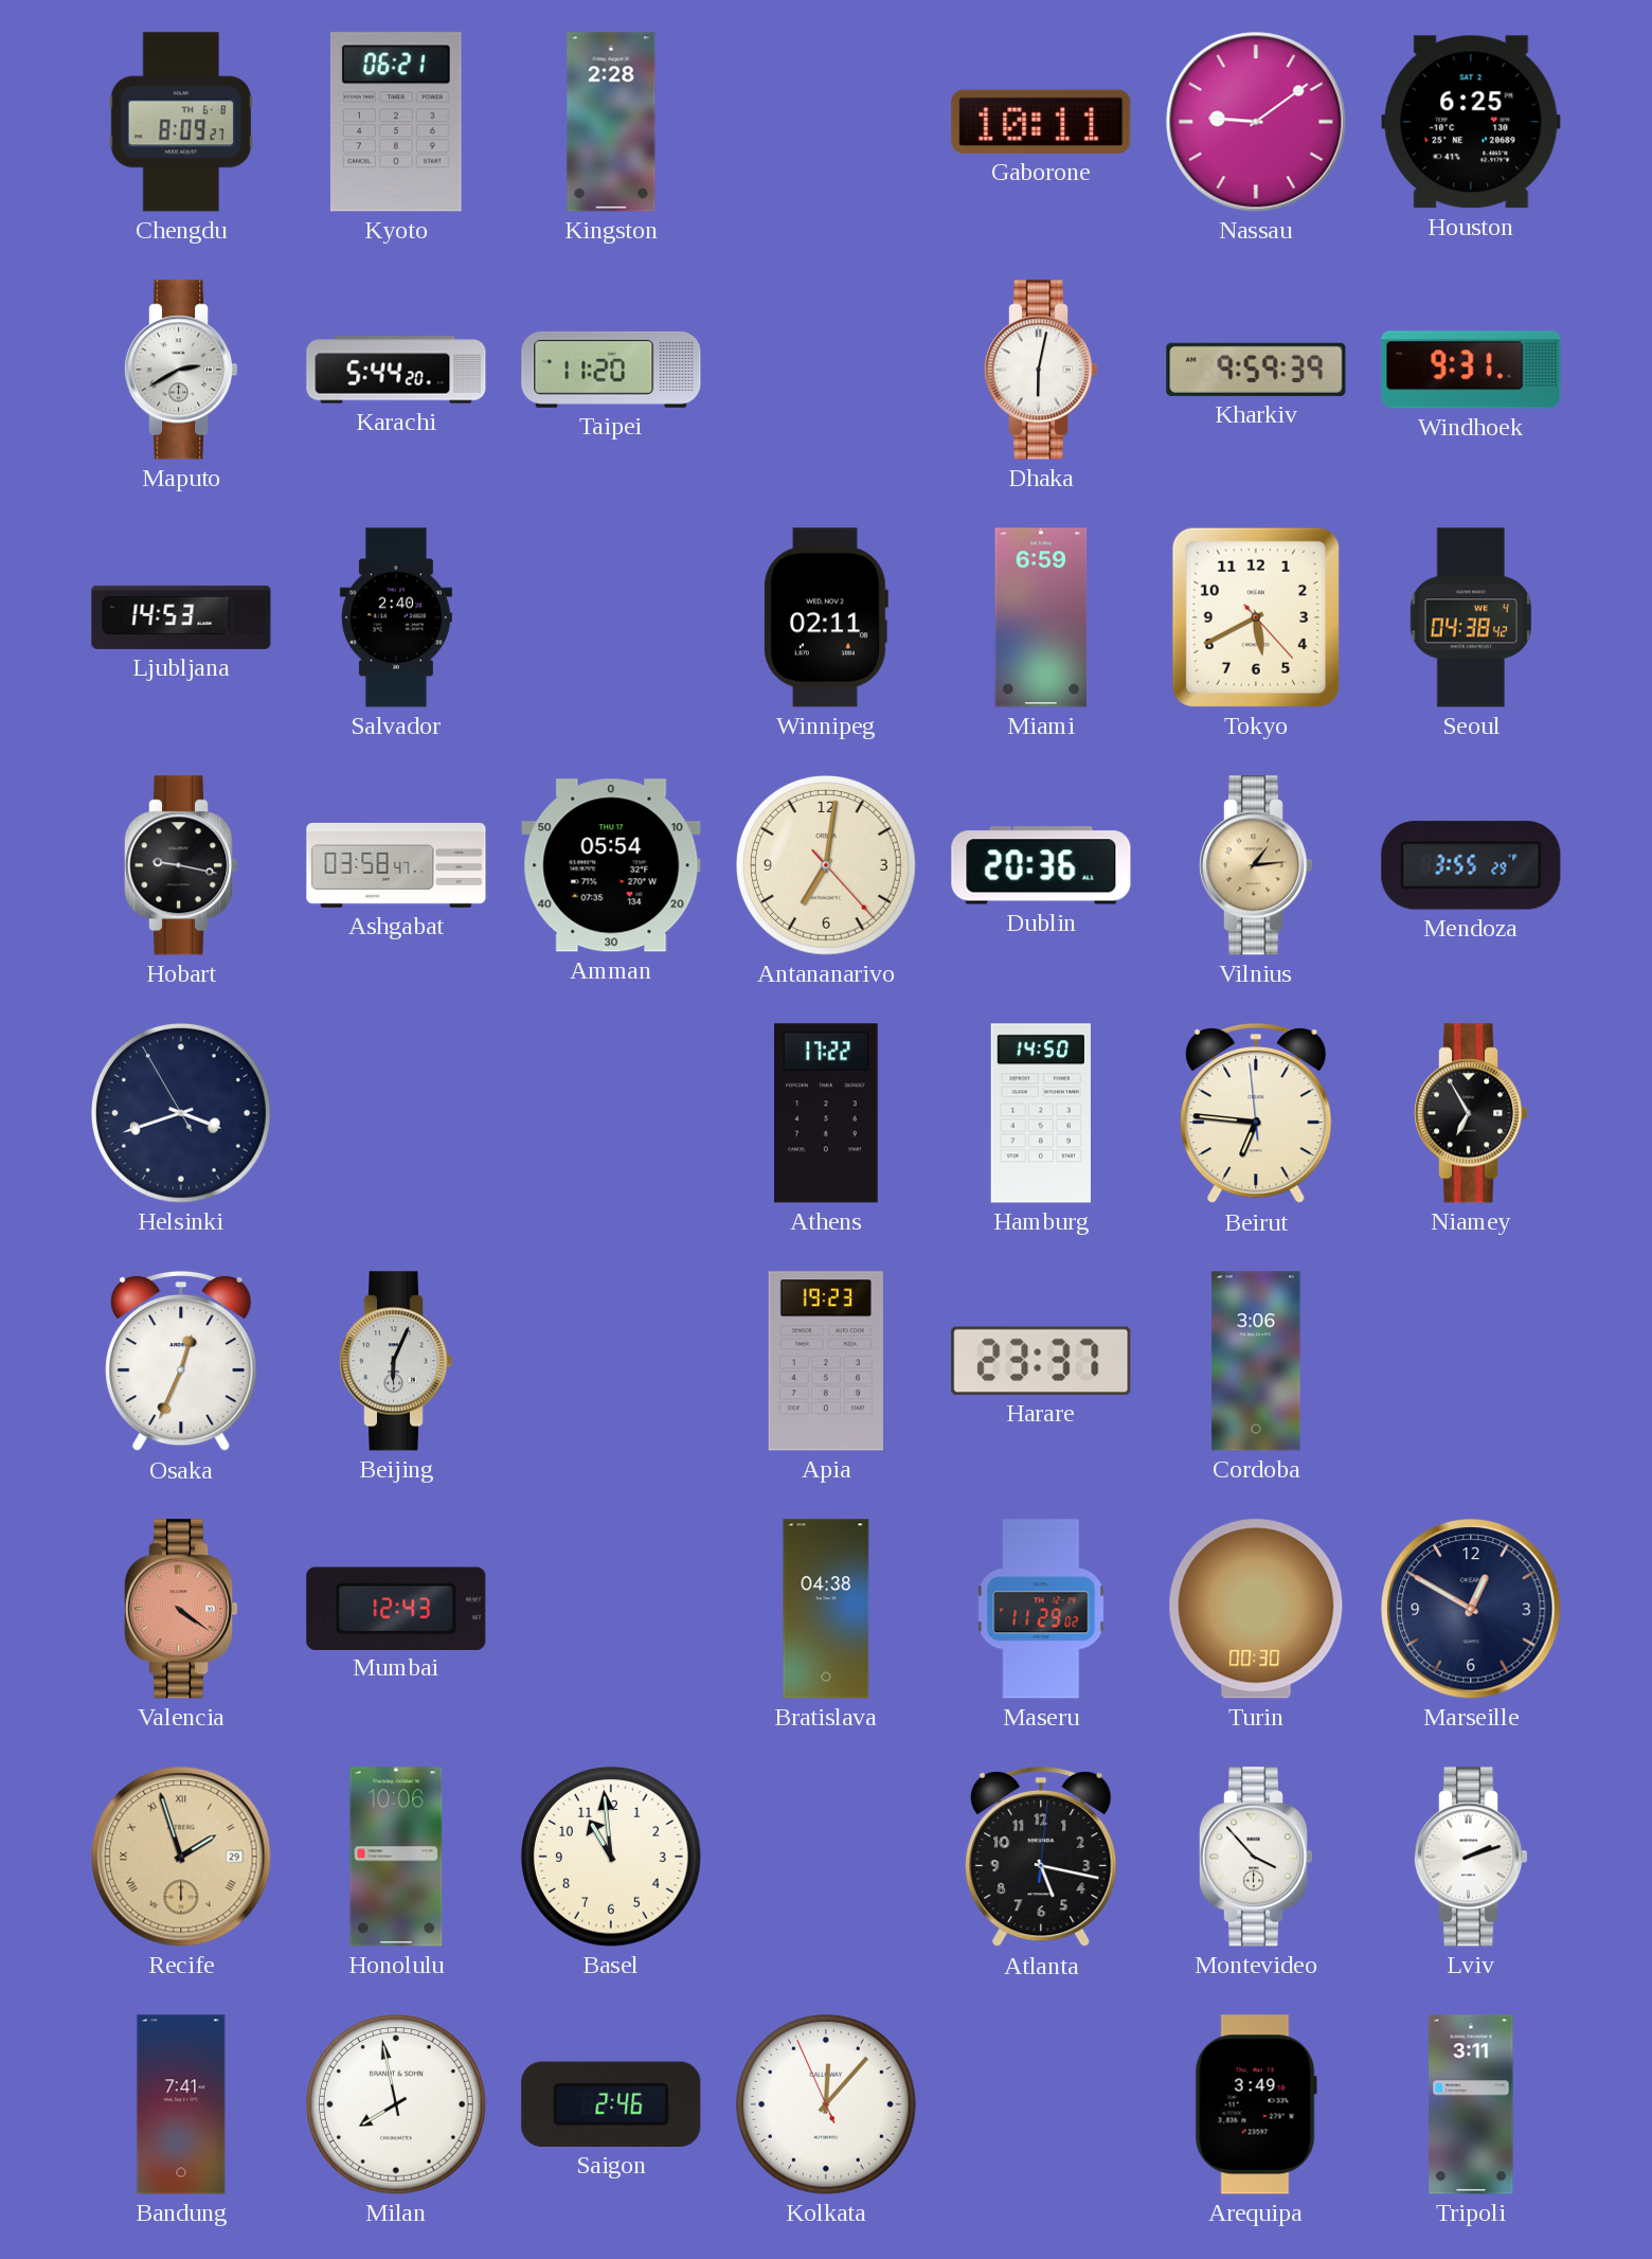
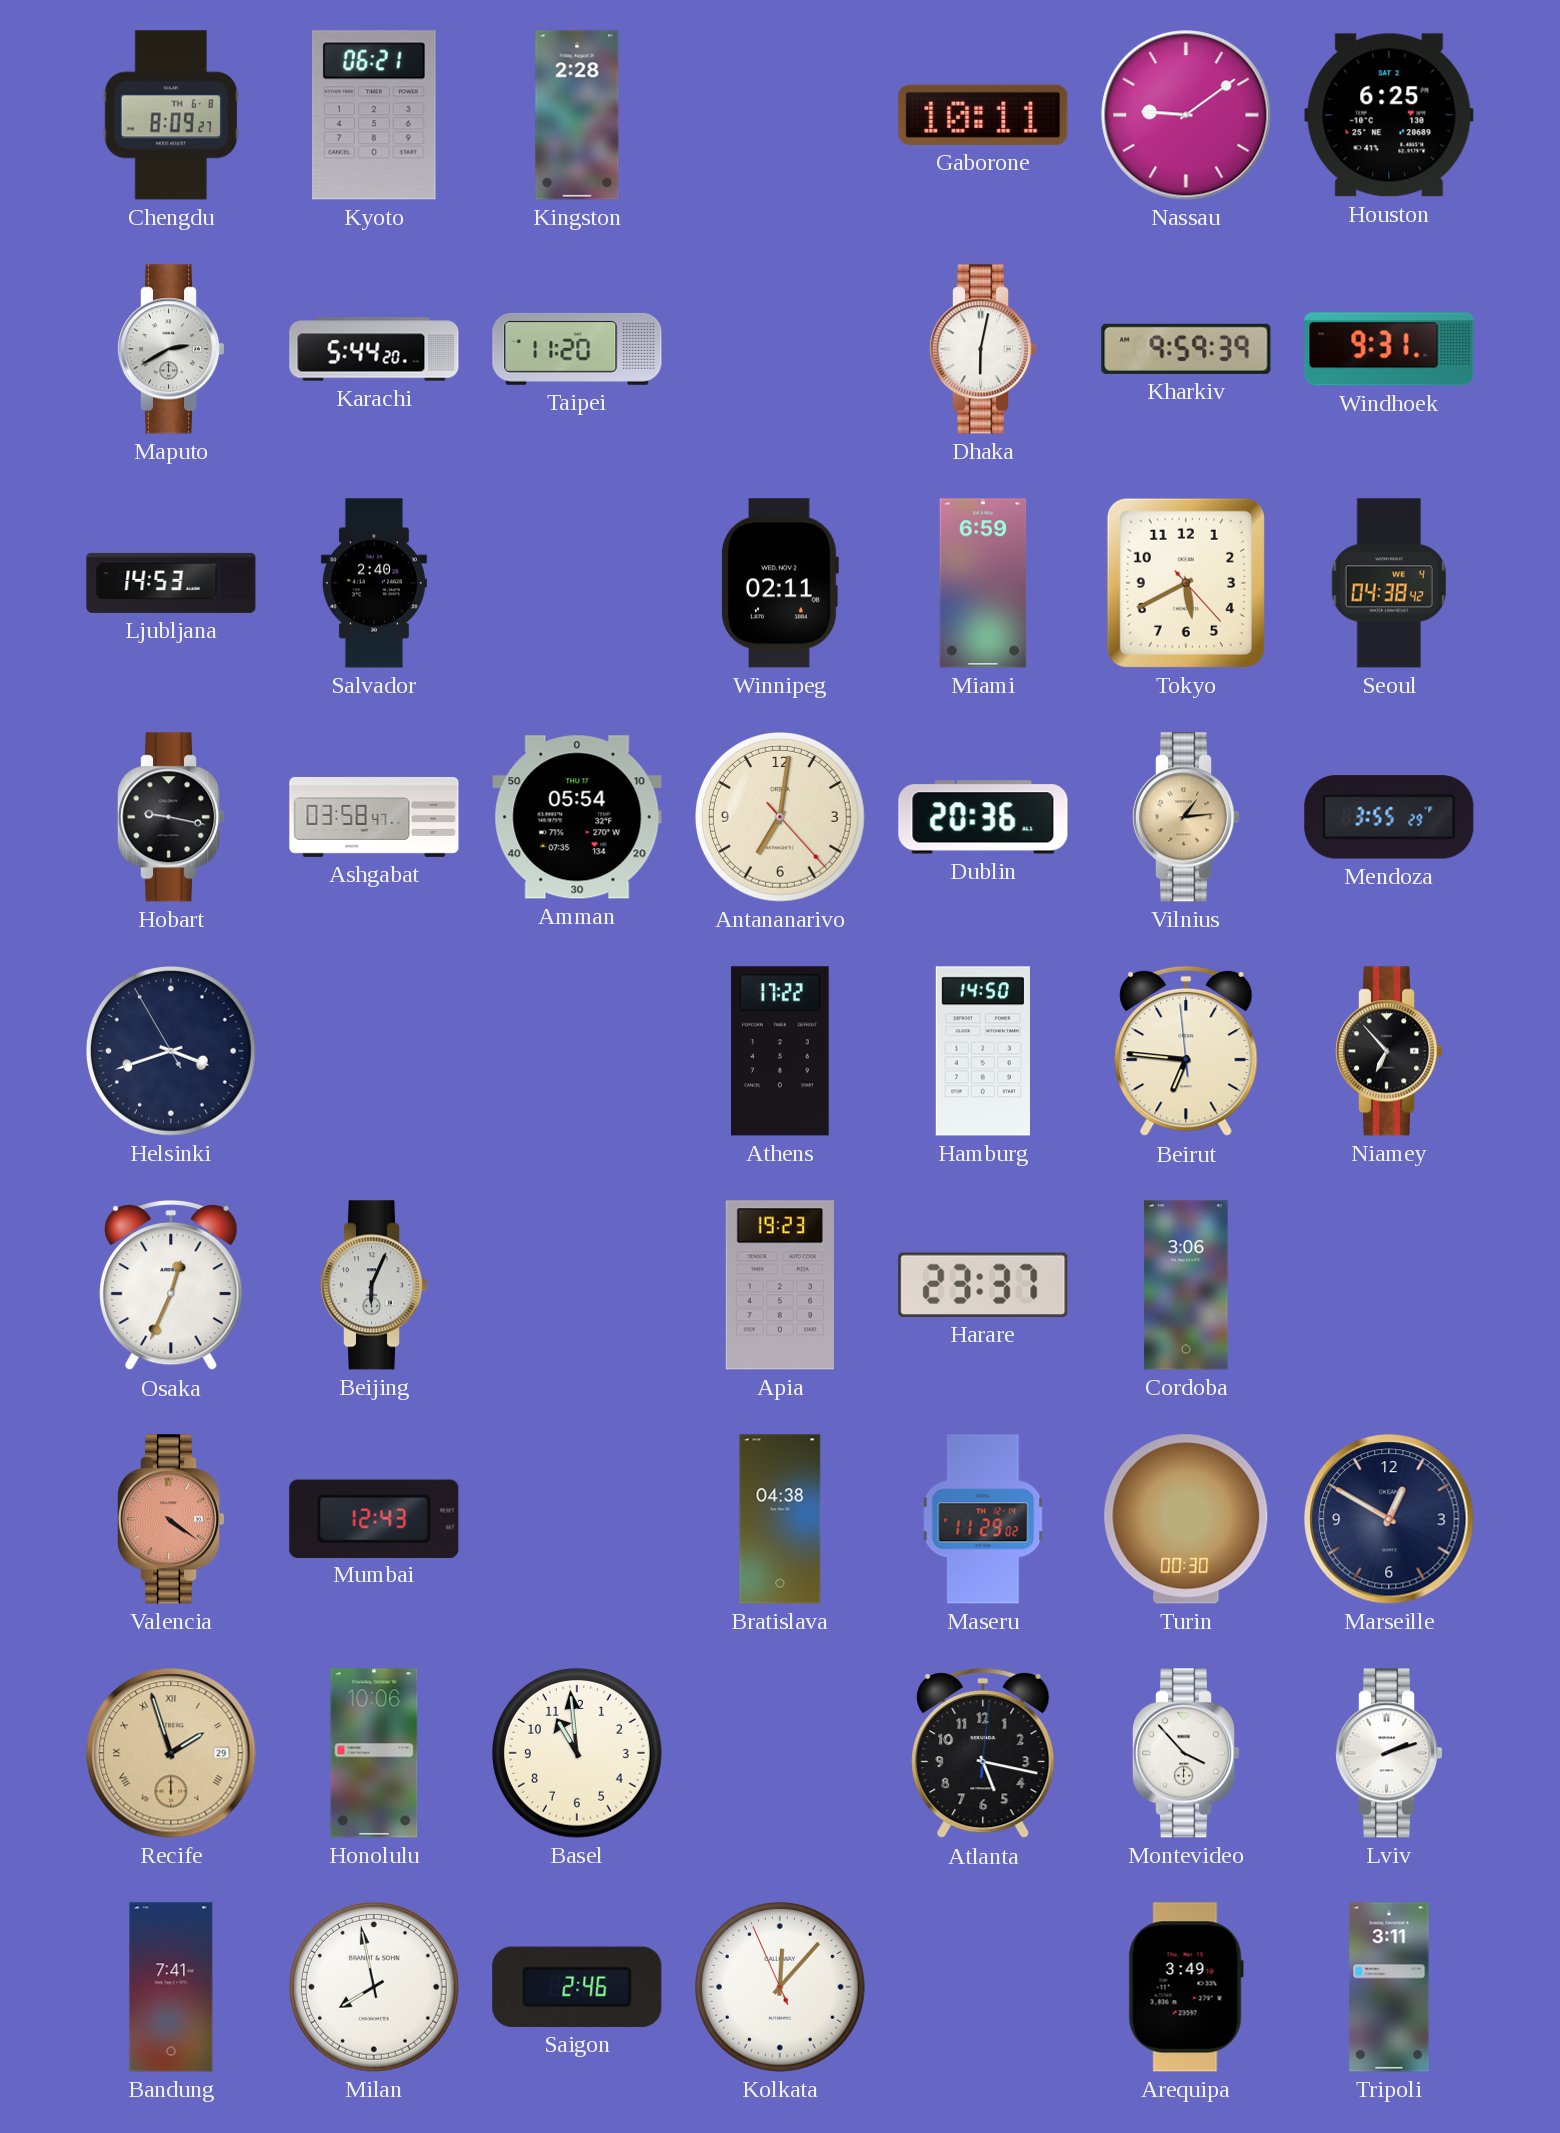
Niamey: 6:55 -> 6:53
